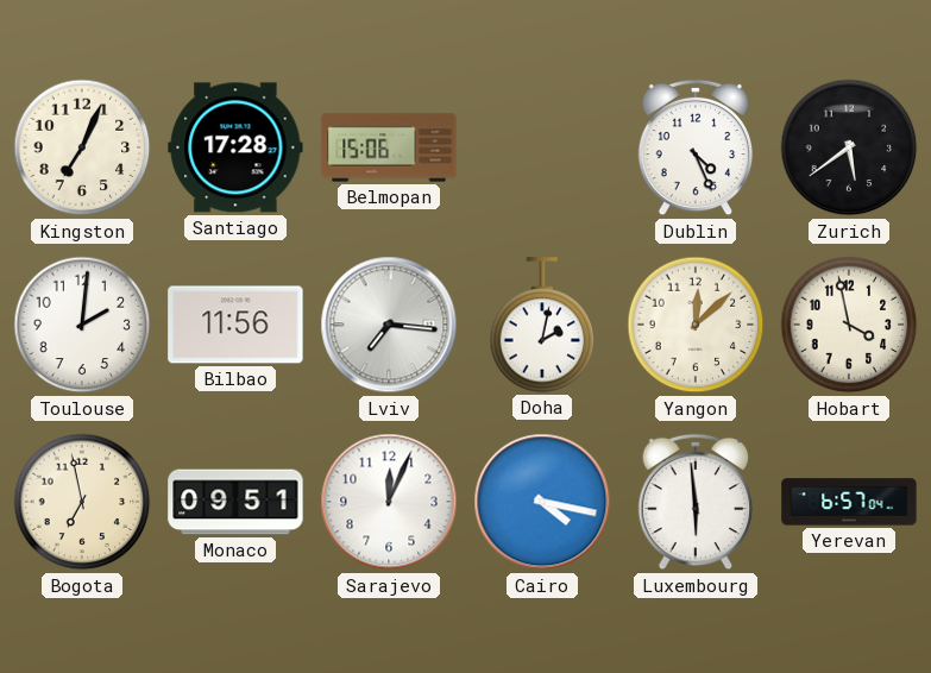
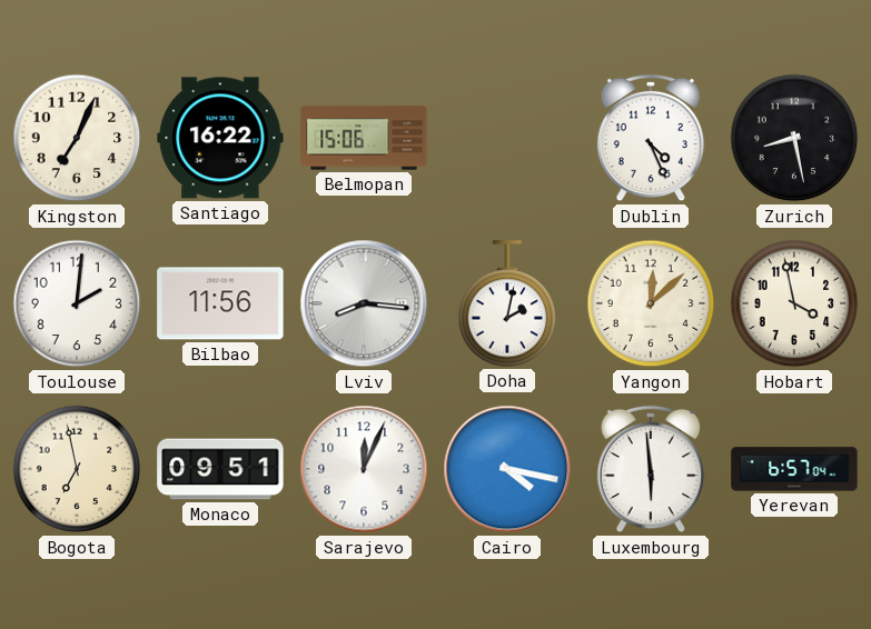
Santiago: 17:28 -> 16:22
Zurich: 5:39 -> 8:28
Lviv: 7:16 -> 8:16
